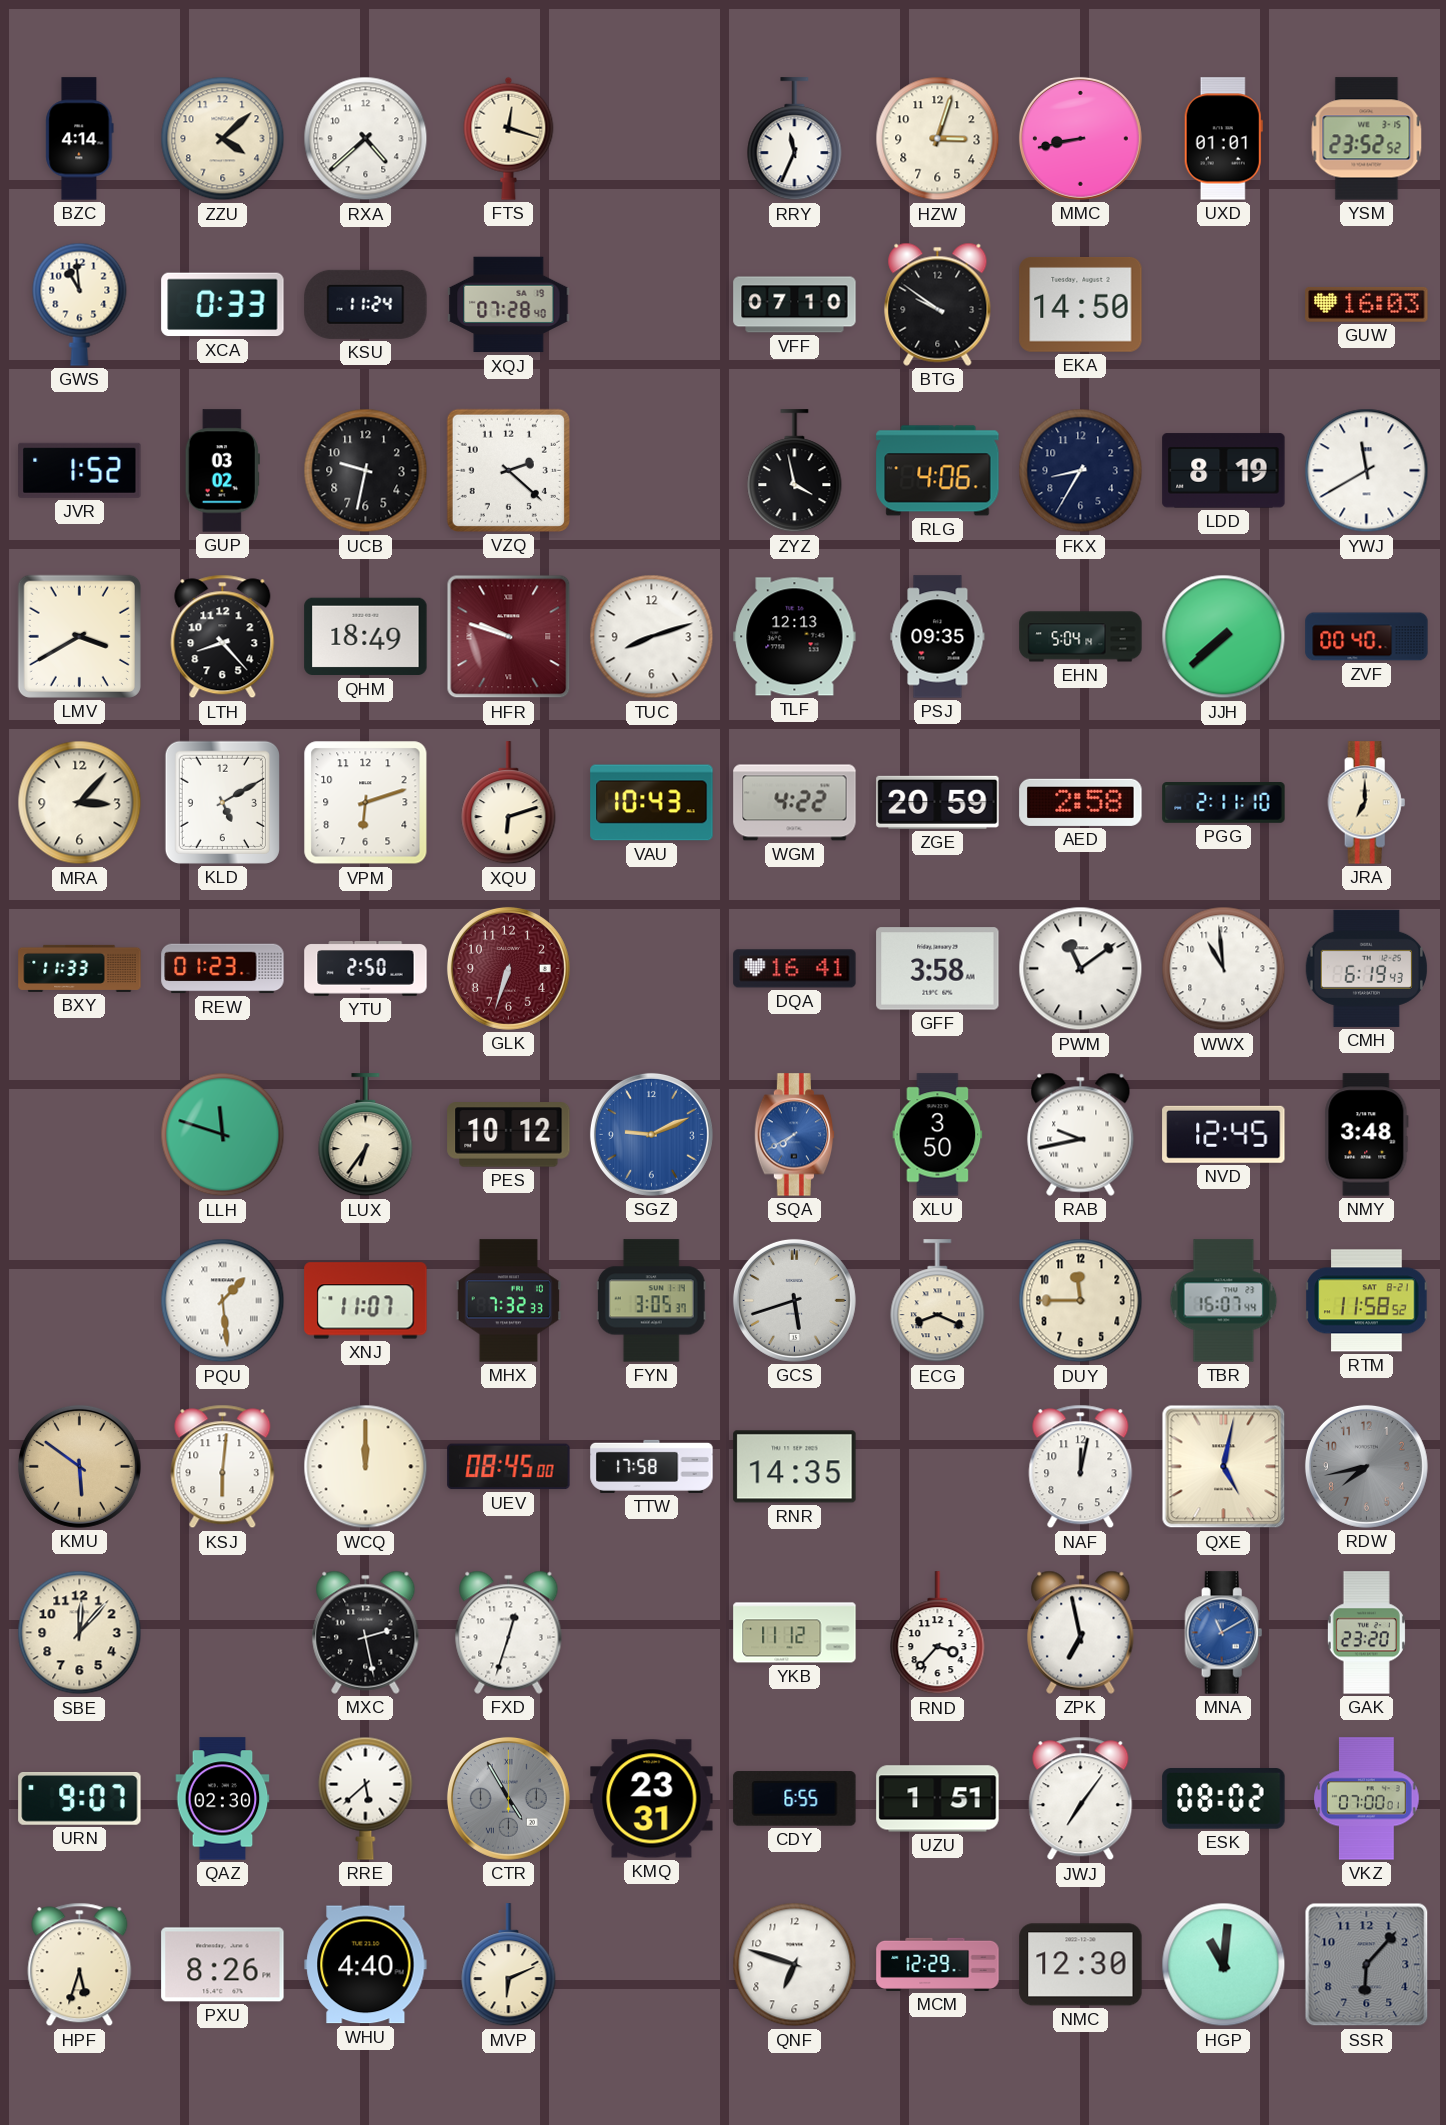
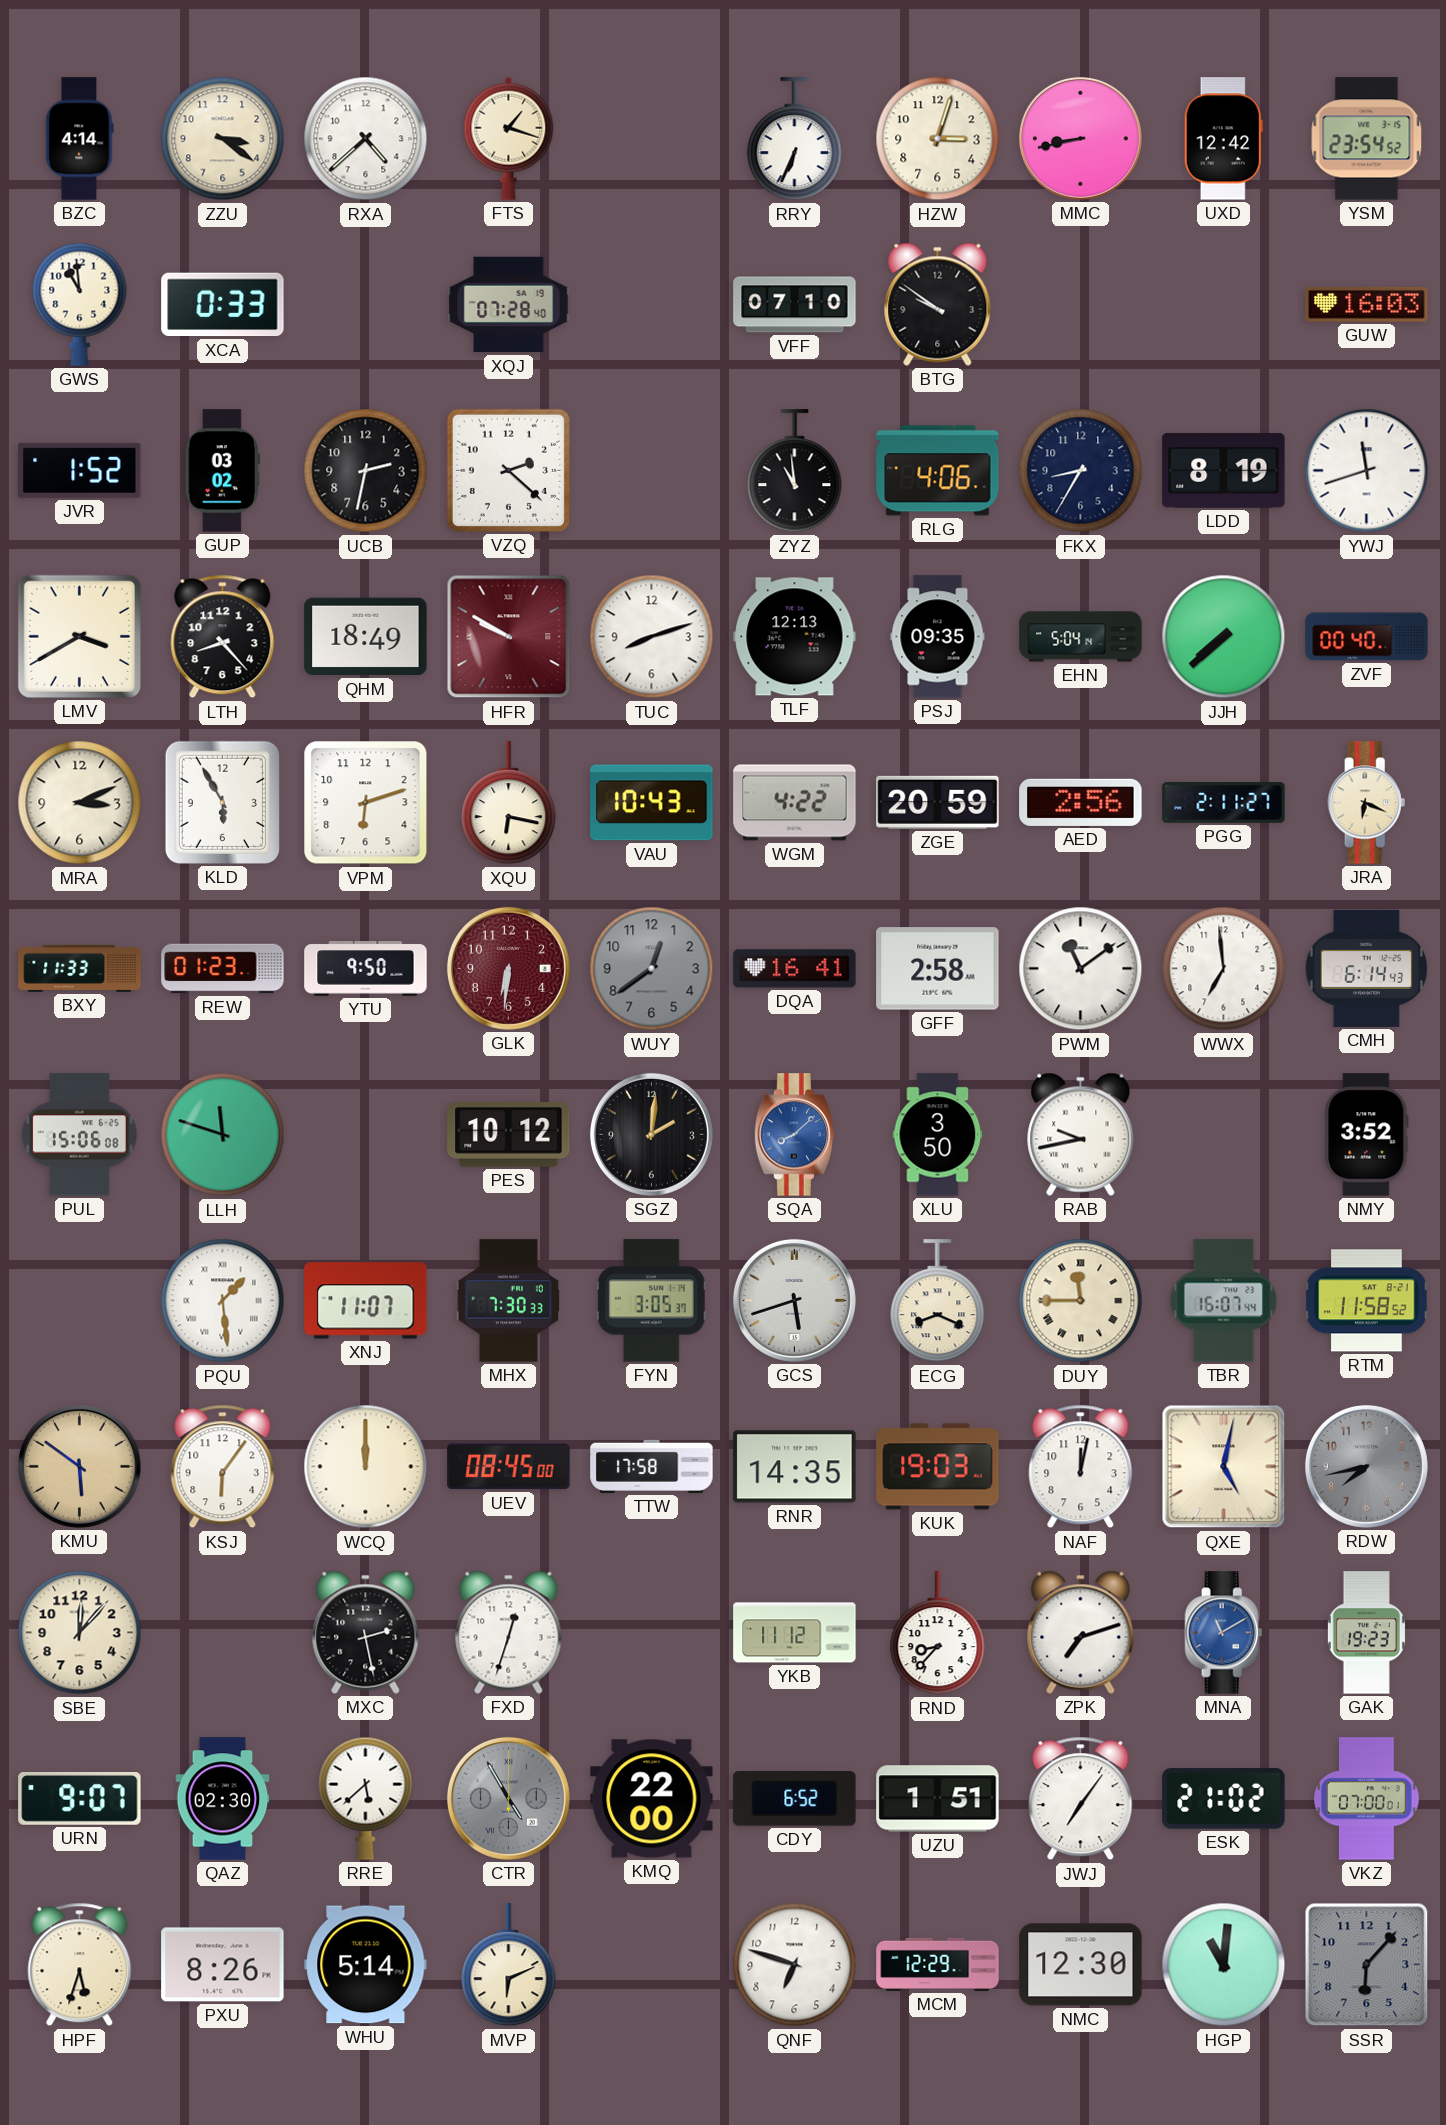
ZZU: 4:08 -> 3:21
FTS: 12:18 -> 1:18
RRY: 11:34 -> 6:34
UXD: 01:01 -> 12:42
YSM: 23:52 -> 23:54
KSU: 11:24 -> none
EKA: 14:50 -> none
UCB: 9:32 -> 2:32
ZYZ: 3:58 -> 10:59
YWJ: 11:40 -> 11:42
HFR: 9:48 -> 9:50
MRA: 3:07 -> 3:11
KLD: 5:10 -> 5:55
XQU: 6:12 -> 6:17
AED: 2:58 -> 2:56
PGG: 2:11:10 -> 2:11:27
JRA: 7:00 -> 6:19
YTU: 2:50 -> 9:50
GLK: 6:33 -> 6:31
WUY: none -> 12:39
GFF: 3:58 -> 2:58
WWX: 10:59 -> 6:59
CMH: 6:19 -> 6:14
PUL: none -> 15:06
LUX: 6:36 -> none
SGZ: 9:11 -> 2:01
SGZ dial: blue -> black
SQA: 7:40 -> 8:08
NVD: 12:45 -> none
NMY: 3:48 -> 3:52
MHX: 7:32 -> 7:30
DUY numerals: Arabic -> Roman
KSJ: 6:01 -> 6:06
KUK: none -> 19:03
RND: 3:37 -> 8:37
ZPK: 6:58 -> 7:12
GAK: 23:20 -> 19:23
KMQ: 23:31 -> 22:00
CDY: 6:55 -> 6:52
ESK: 08:02 -> 21:02
WHU: 4:40 -> 5:14
